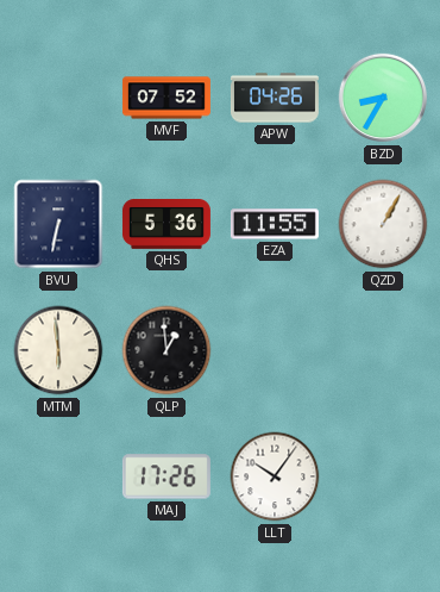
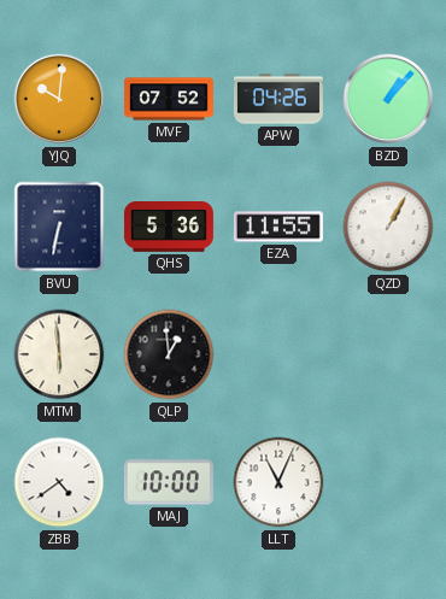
YJQ: none -> 10:01
BZD: 8:35 -> 1:07
ZBB: none -> 4:39
MAJ: 17:26 -> 10:00
LLT: 10:06 -> 11:04
